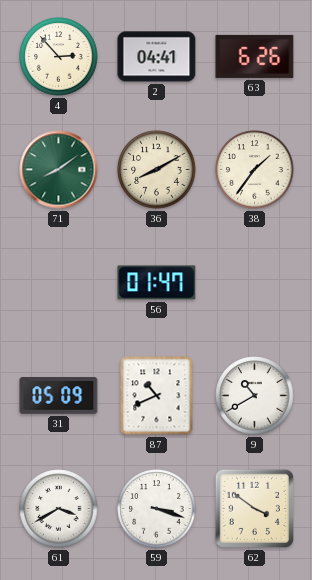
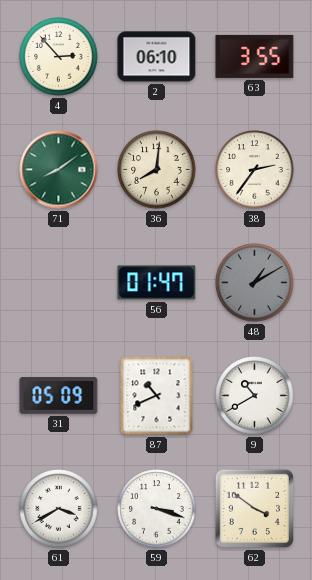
2: 04:41 -> 06:10
63: 6:26 -> 3:55
36: 8:10 -> 8:01
38: 1:36 -> 2:36
48: none -> 1:10
